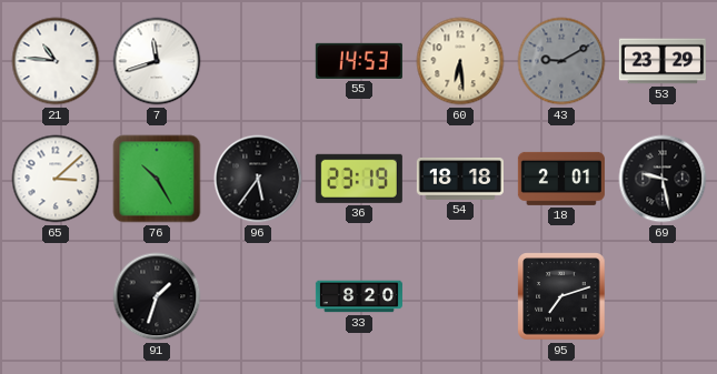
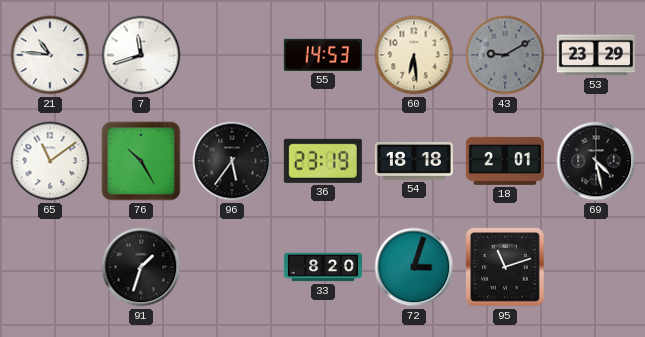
65: 3:08 -> 11:09
69: 9:28 -> 4:28
72: none -> 3:03
95: 7:12 -> 11:12
